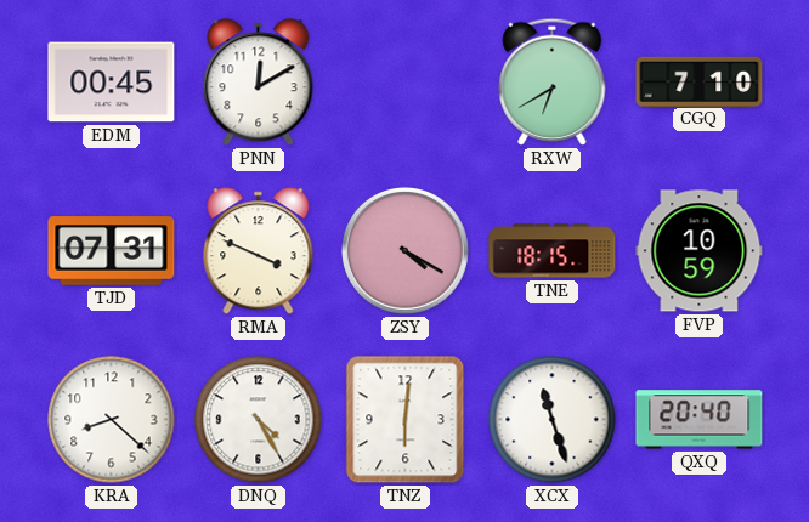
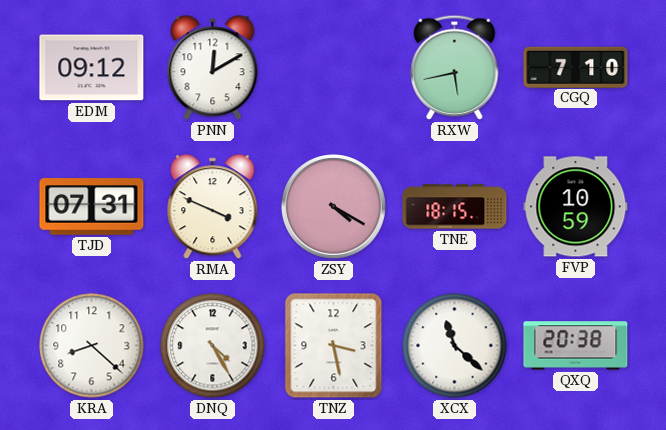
EDM: 00:45 -> 09:12
RXW: 6:40 -> 5:43
TNZ: 6:01 -> 3:28
XCX: 11:27 -> 11:22
QXQ: 20:40 -> 20:38
